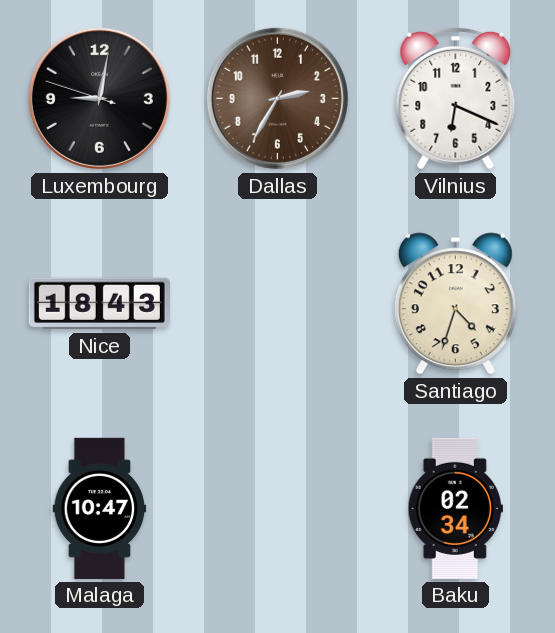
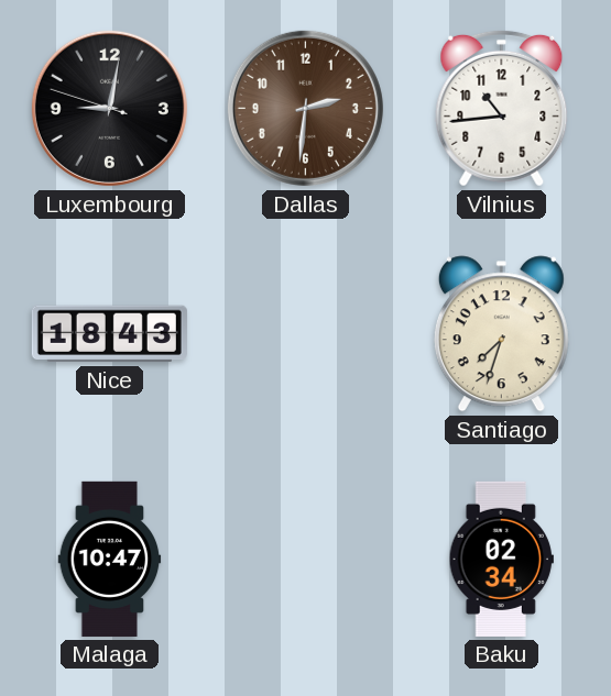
Dallas: 2:35 -> 2:31
Vilnius: 6:19 -> 10:44
Santiago: 4:33 -> 7:33
